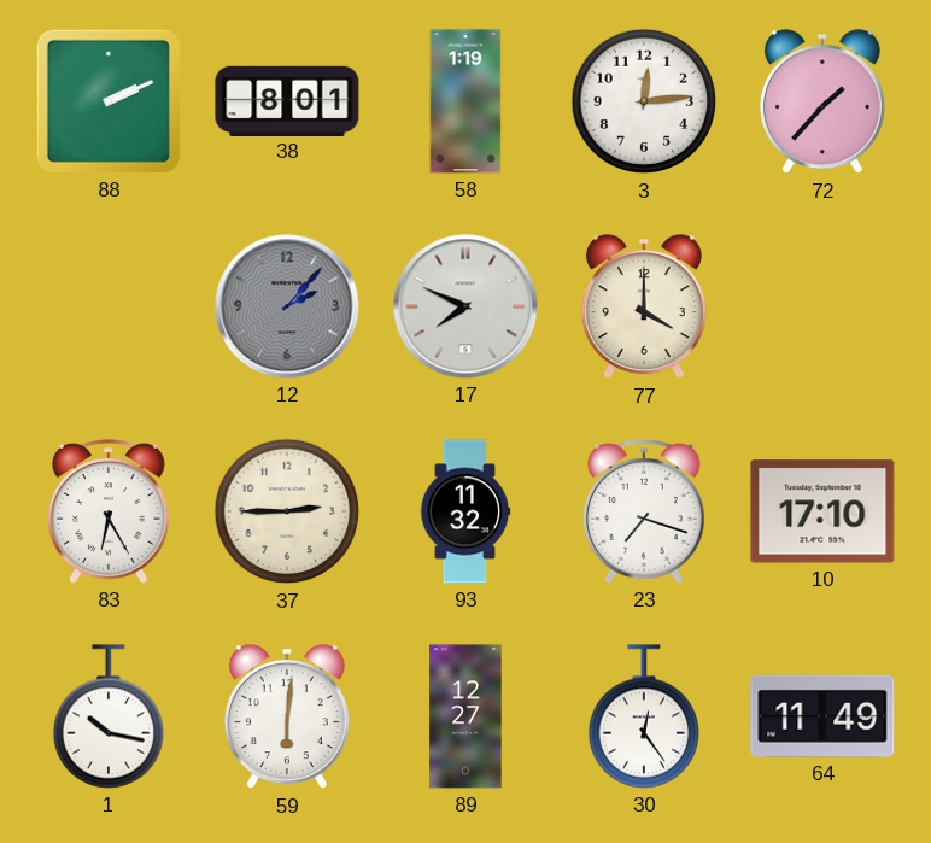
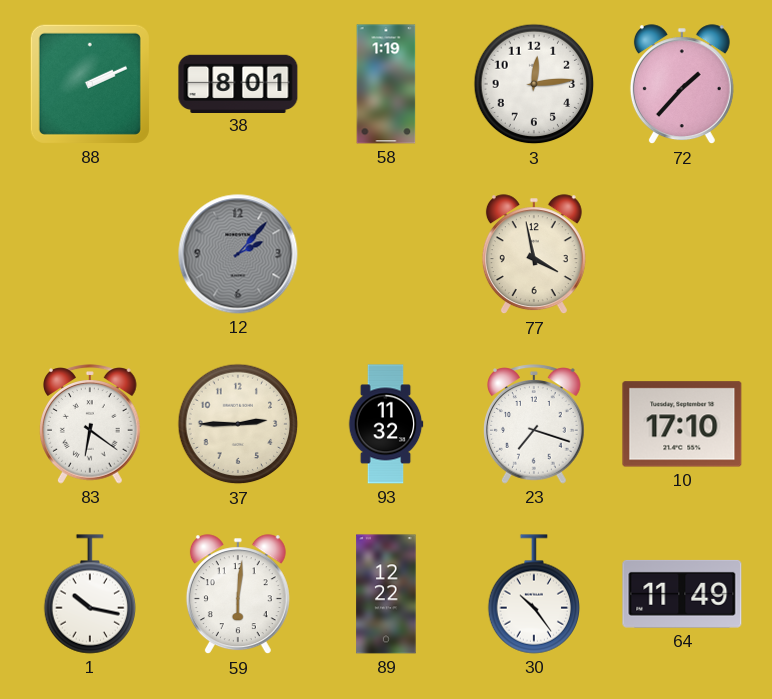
17: 7:49 -> none
77: 4:00 -> 3:58
83: 6:25 -> 6:21
89: 12:27 -> 12:22
30: 12:24 -> 10:24
